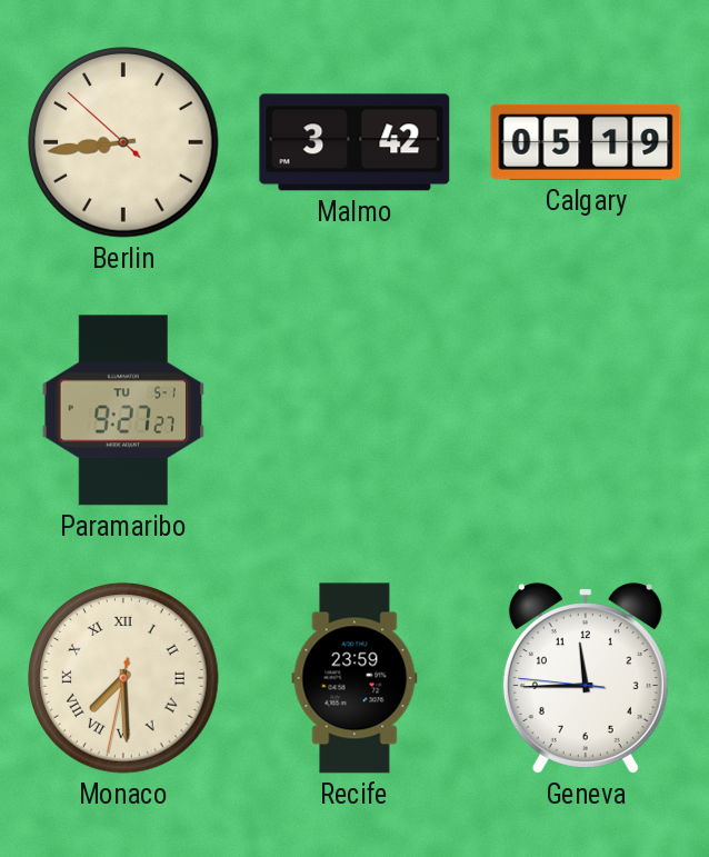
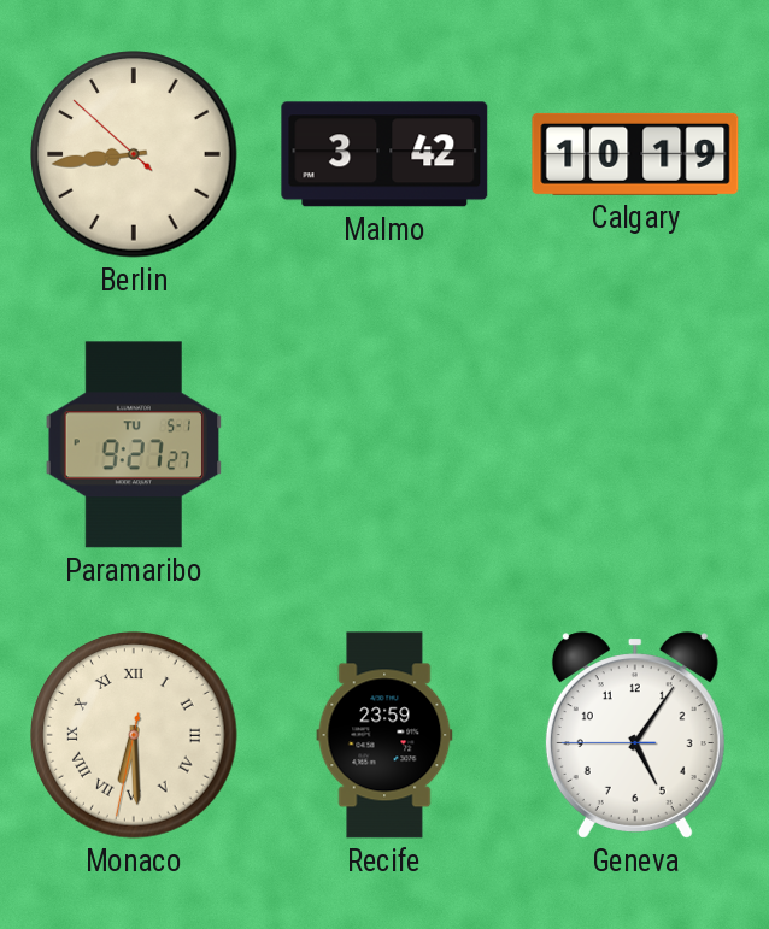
Calgary: 05:19 -> 10:19
Monaco: 7:29 -> 6:29
Geneva: 11:44 -> 5:05
